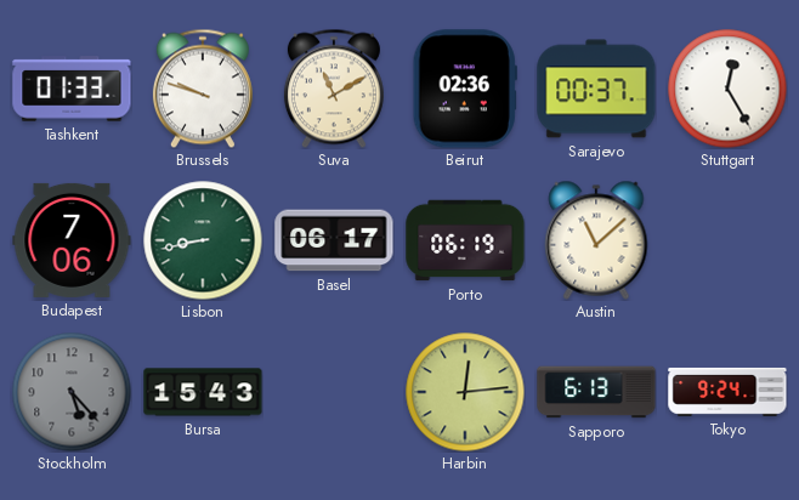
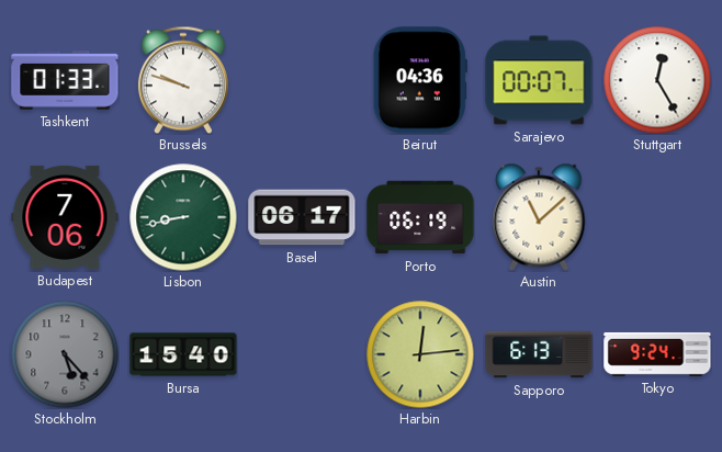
Suva: 11:10 -> none
Beirut: 02:36 -> 04:36
Sarajevo: 00:37 -> 00:07
Bursa: 15:43 -> 15:40
